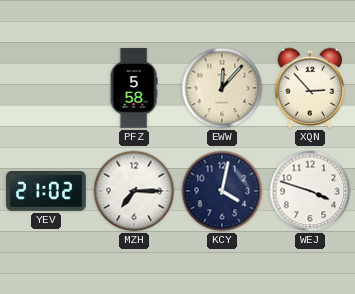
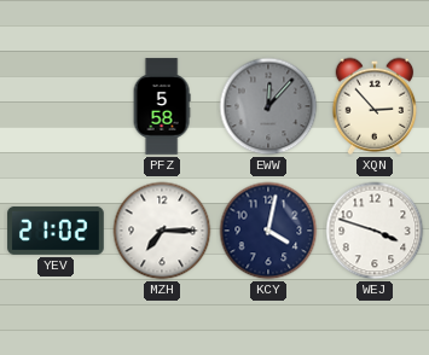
EWW dial: cream -> grey
